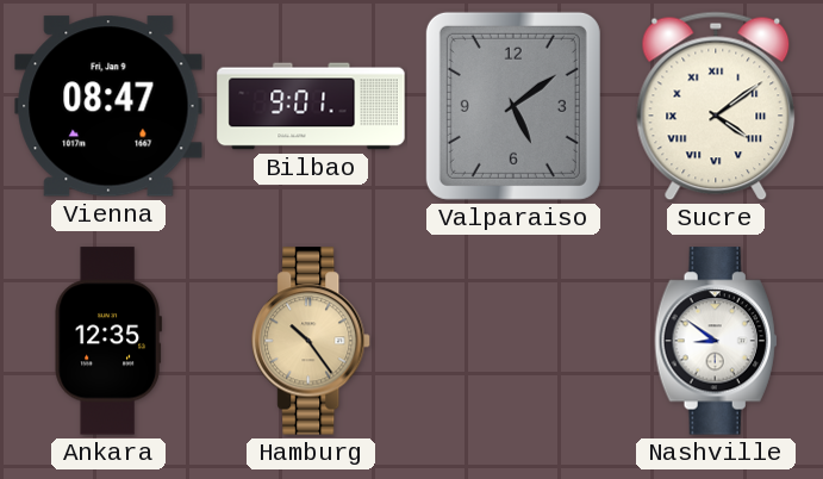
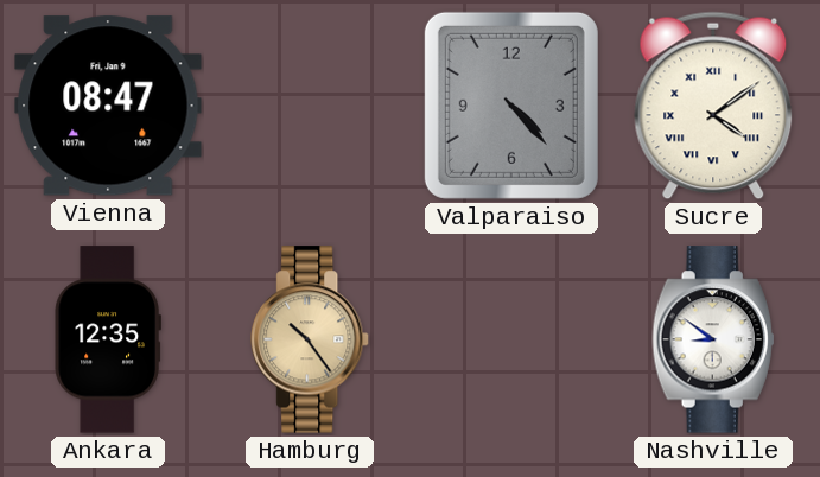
Bilbao: 9:01 -> none
Valparaiso: 5:09 -> 4:23
